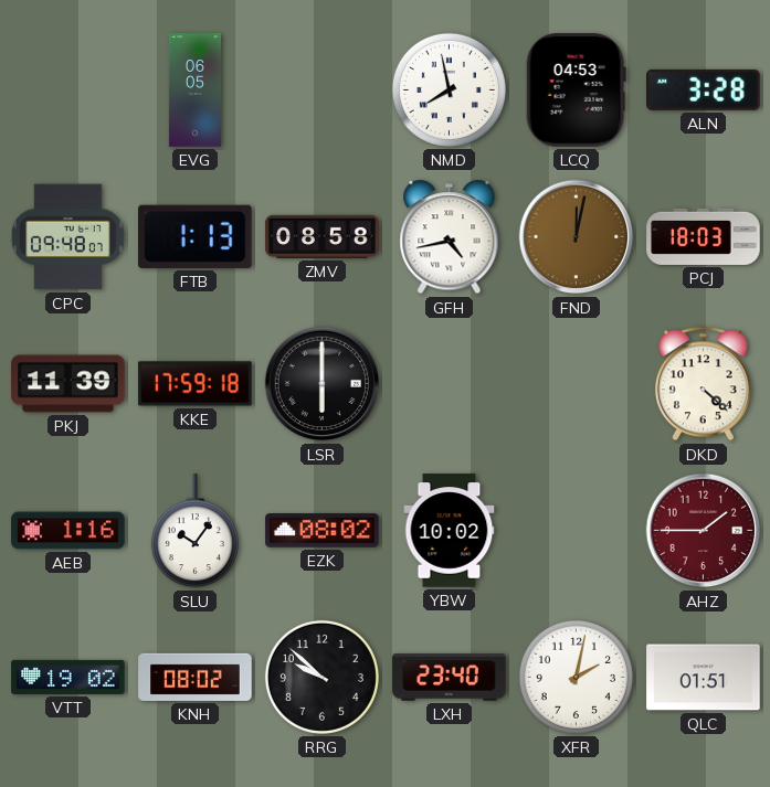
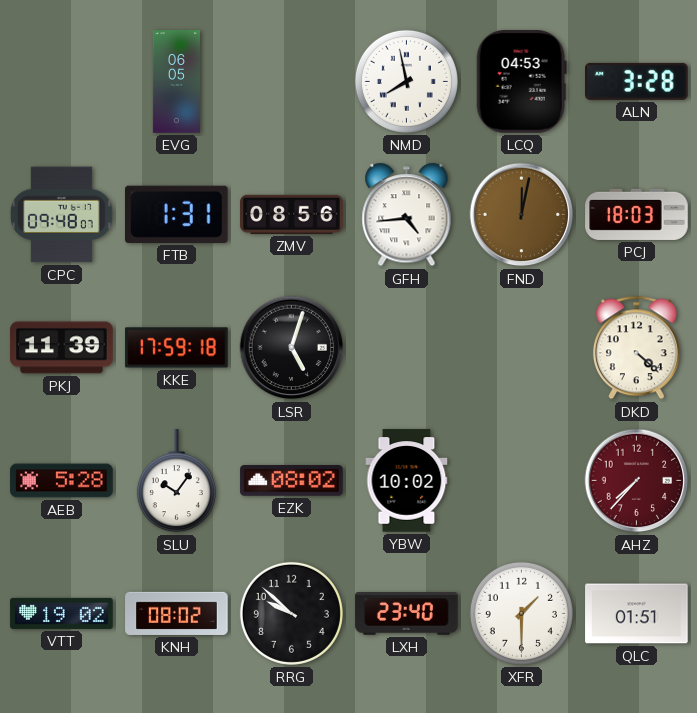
FTB: 1:13 -> 1:31
ZMV: 08:58 -> 08:56
GFH: 4:43 -> 4:44
LSR: 6:00 -> 5:03
AEB: 1:16 -> 5:28
AHZ: 1:45 -> 7:37
XFR: 2:02 -> 1:30
